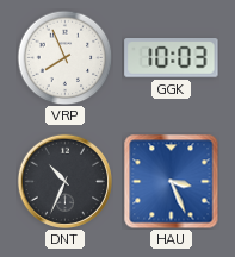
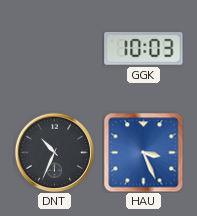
VRP: 7:56 -> none
